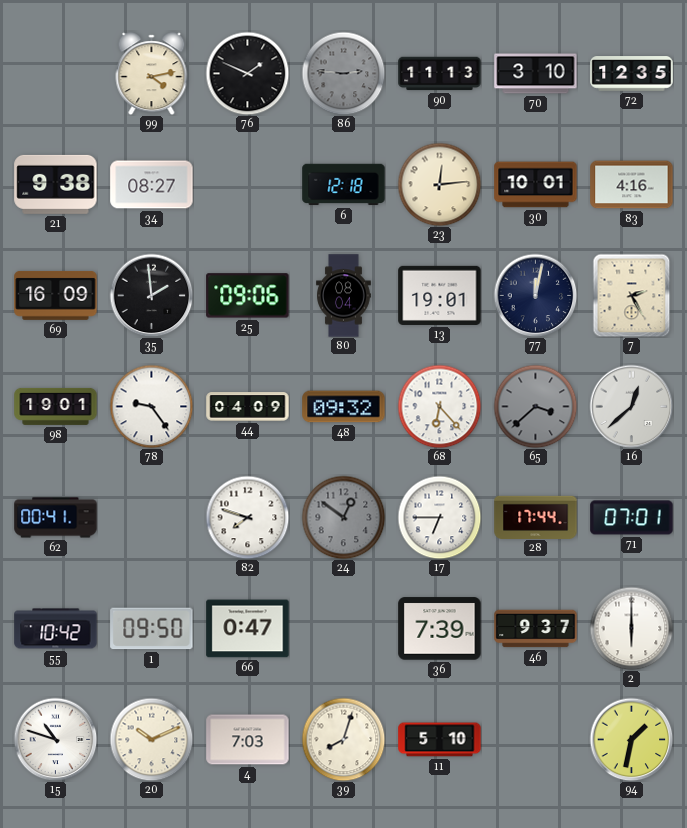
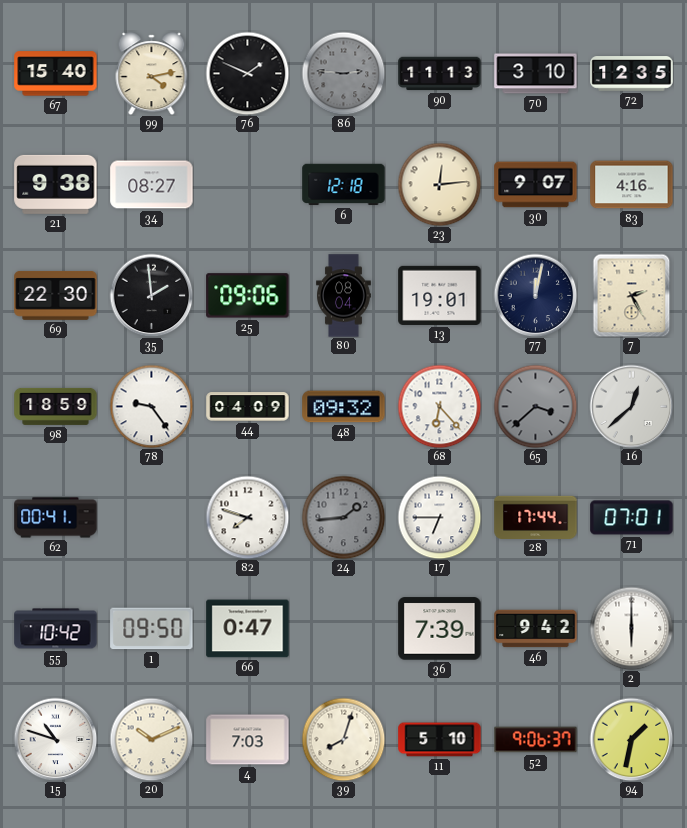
67: none -> 15:40
30: 10:01 -> 9:07
69: 16:09 -> 22:30
98: 19:01 -> 18:59
24: 12:51 -> 1:44
46: 9:37 -> 9:42
52: none -> 9:06
